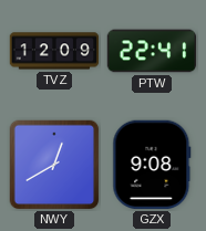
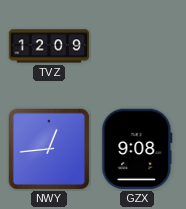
PTW: 22:41 -> none
NWY: 12:40 -> 12:44
